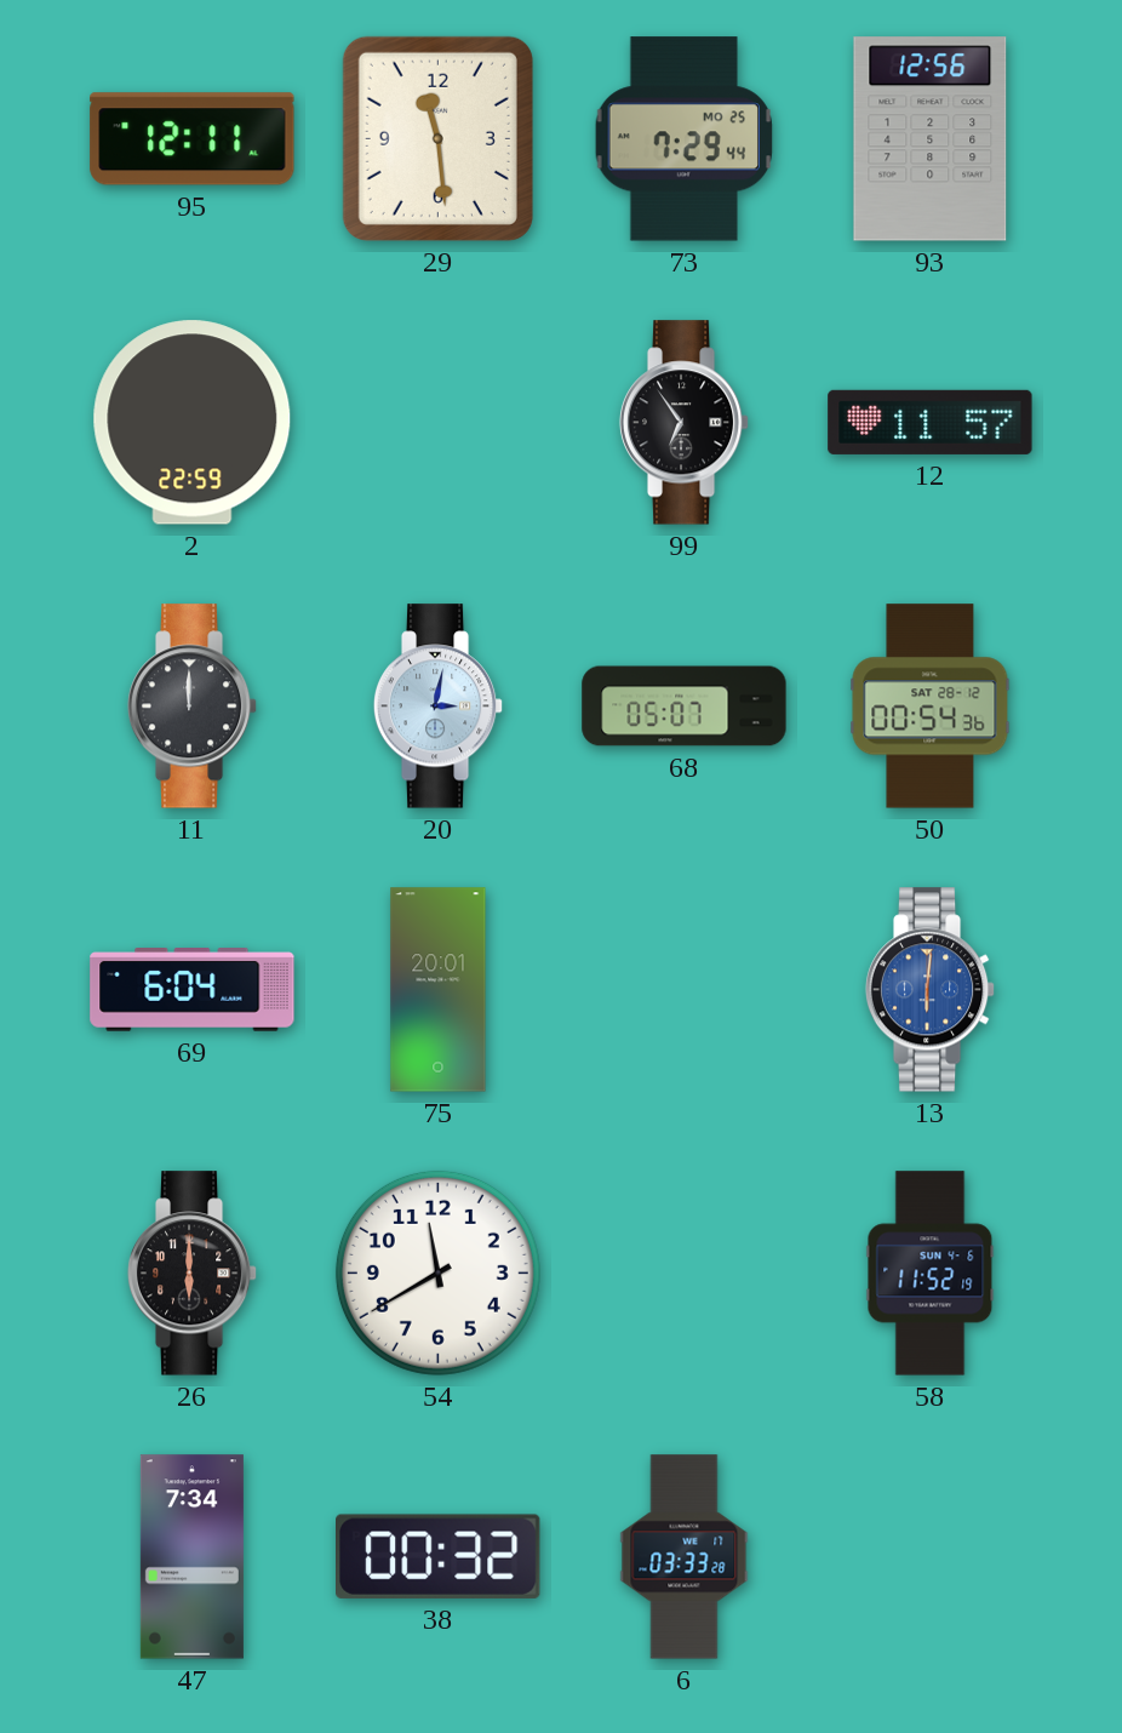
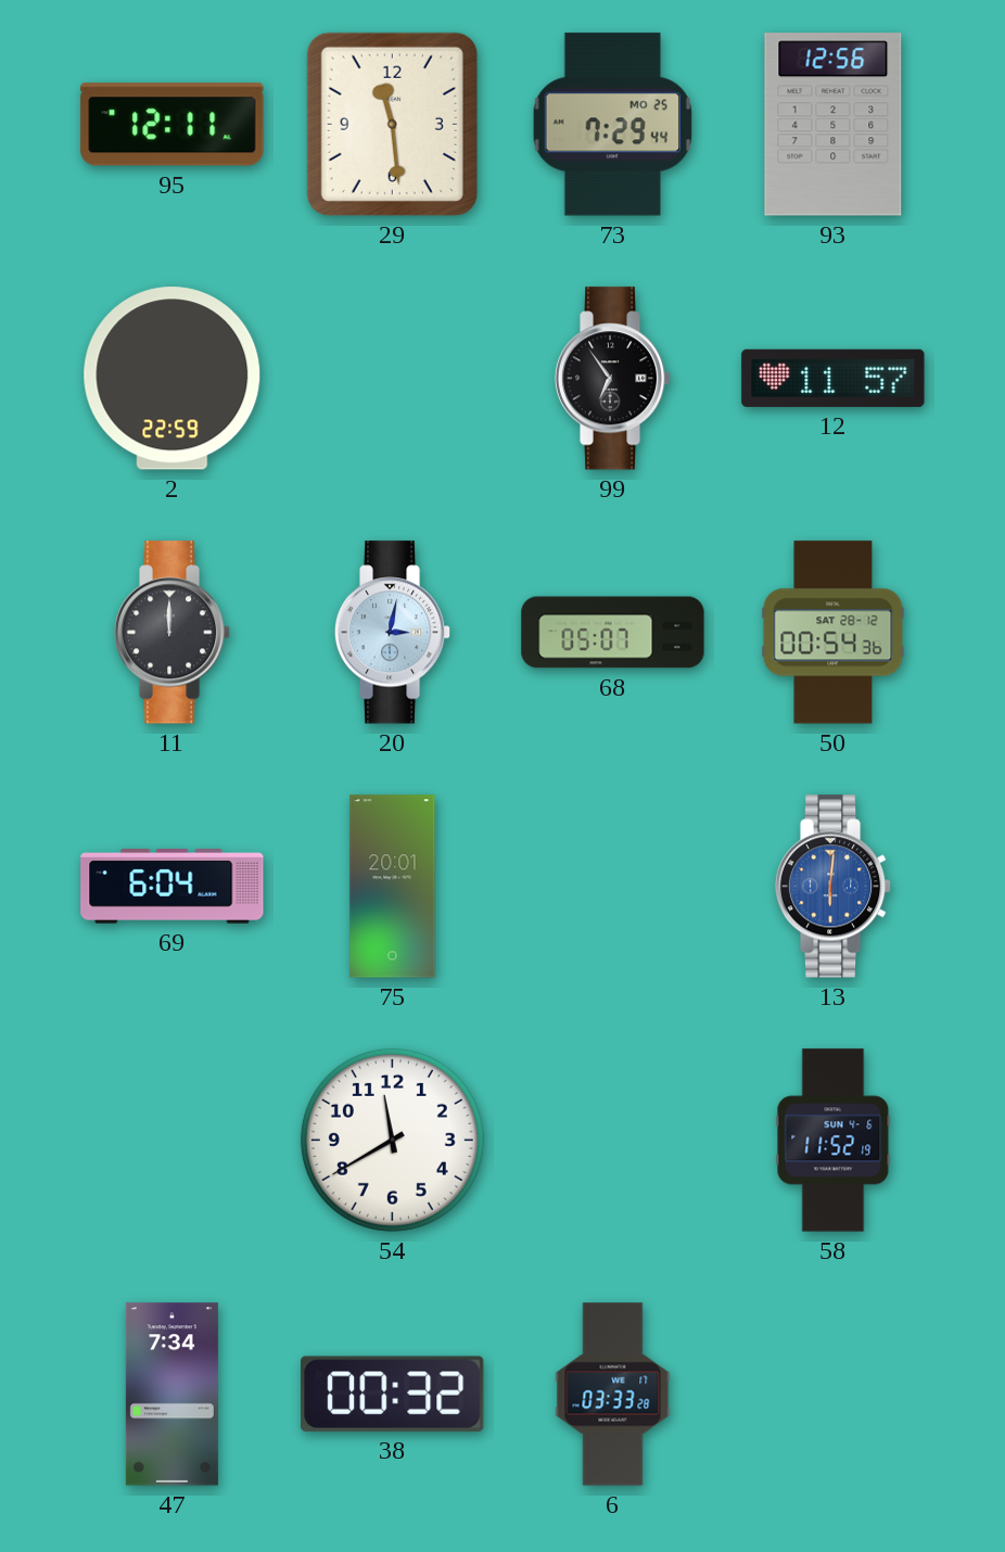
26: 6:00 -> none
